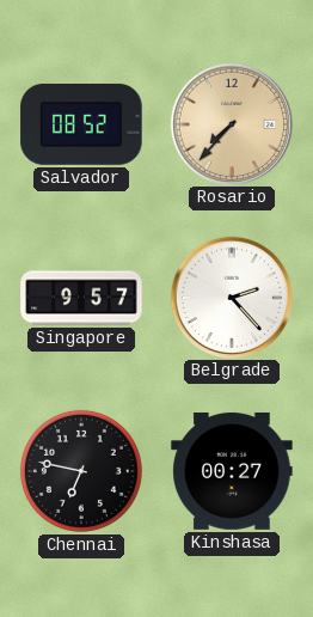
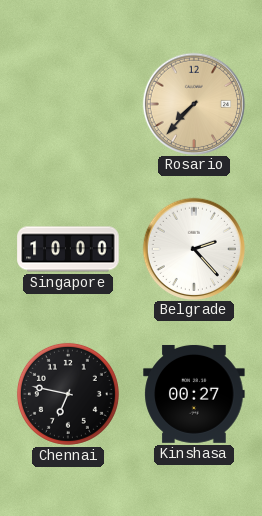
Salvador: 08:52 -> none
Singapore: 9:57 -> 10:00
